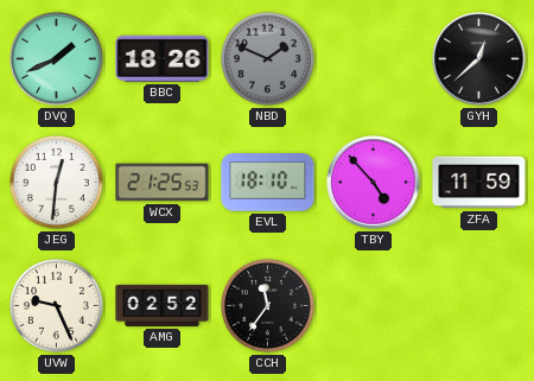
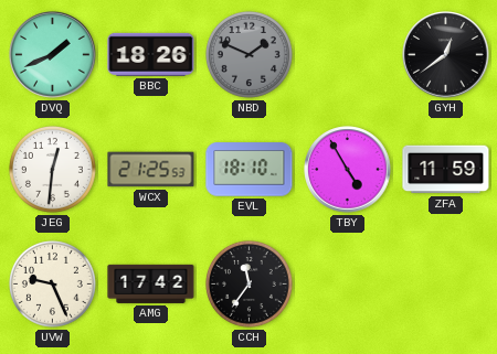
GYH: 12:38 -> 12:39
TBY: 4:53 -> 4:55
AMG: 02:52 -> 17:42
